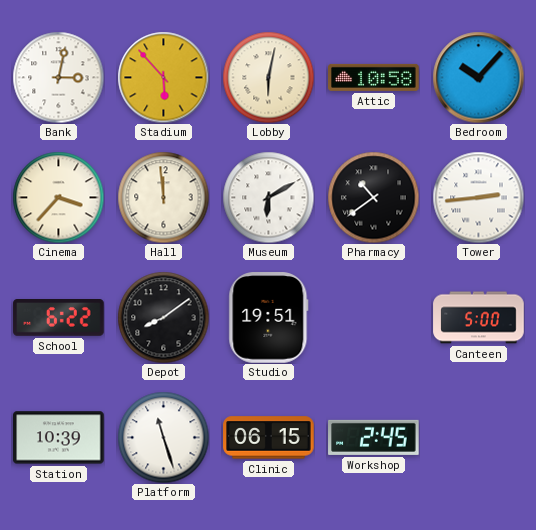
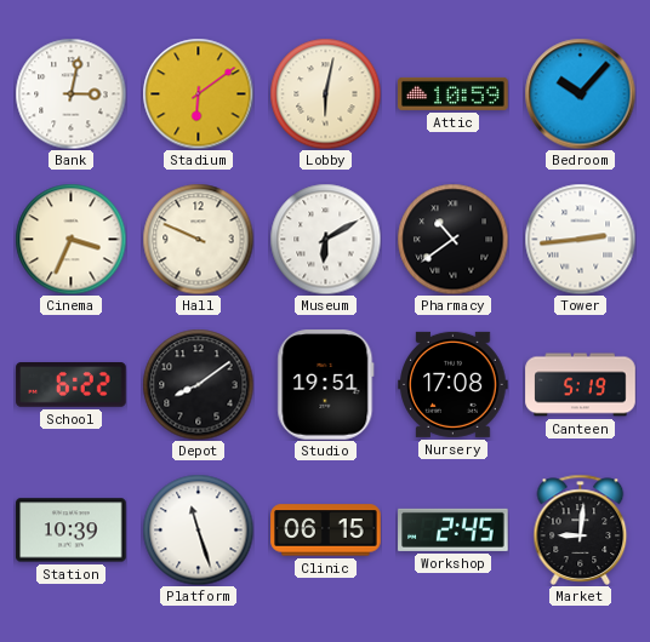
Stadium: 5:53 -> 6:09
Attic: 10:58 -> 10:59
Cinema: 3:37 -> 3:34
Hall: 11:59 -> 9:49
Nursery: none -> 17:08
Canteen: 5:00 -> 5:19
Market: none -> 9:01
